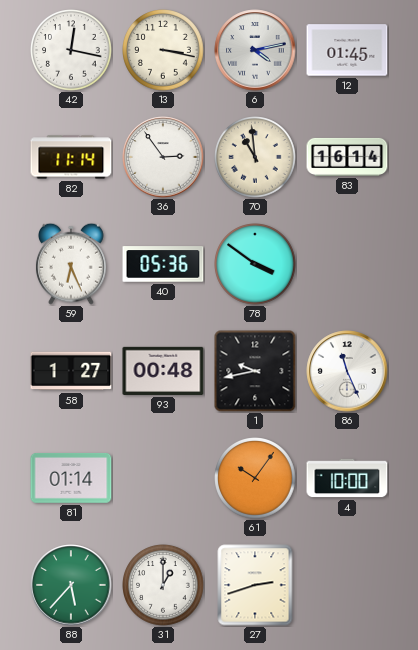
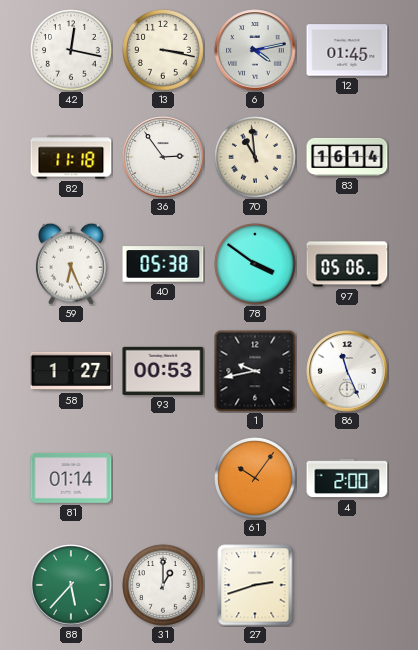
82: 11:14 -> 11:18
40: 05:36 -> 05:38
97: none -> 05:06
93: 00:48 -> 00:53
4: 10:00 -> 2:00
